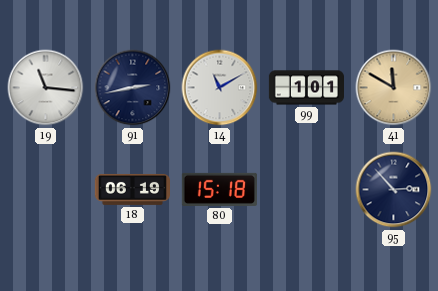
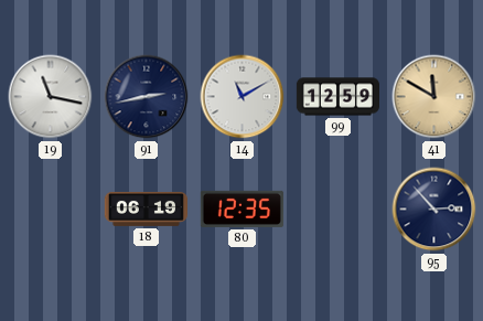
19: 11:16 -> 11:17
99: 1:01 -> 12:59
80: 15:18 -> 12:35
